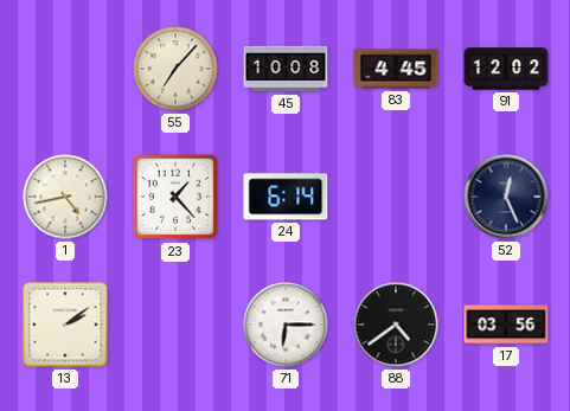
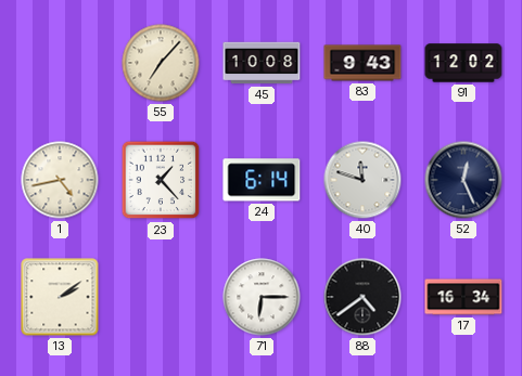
83: 4:45 -> 9:43
40: none -> 11:48
17: 03:56 -> 16:34
